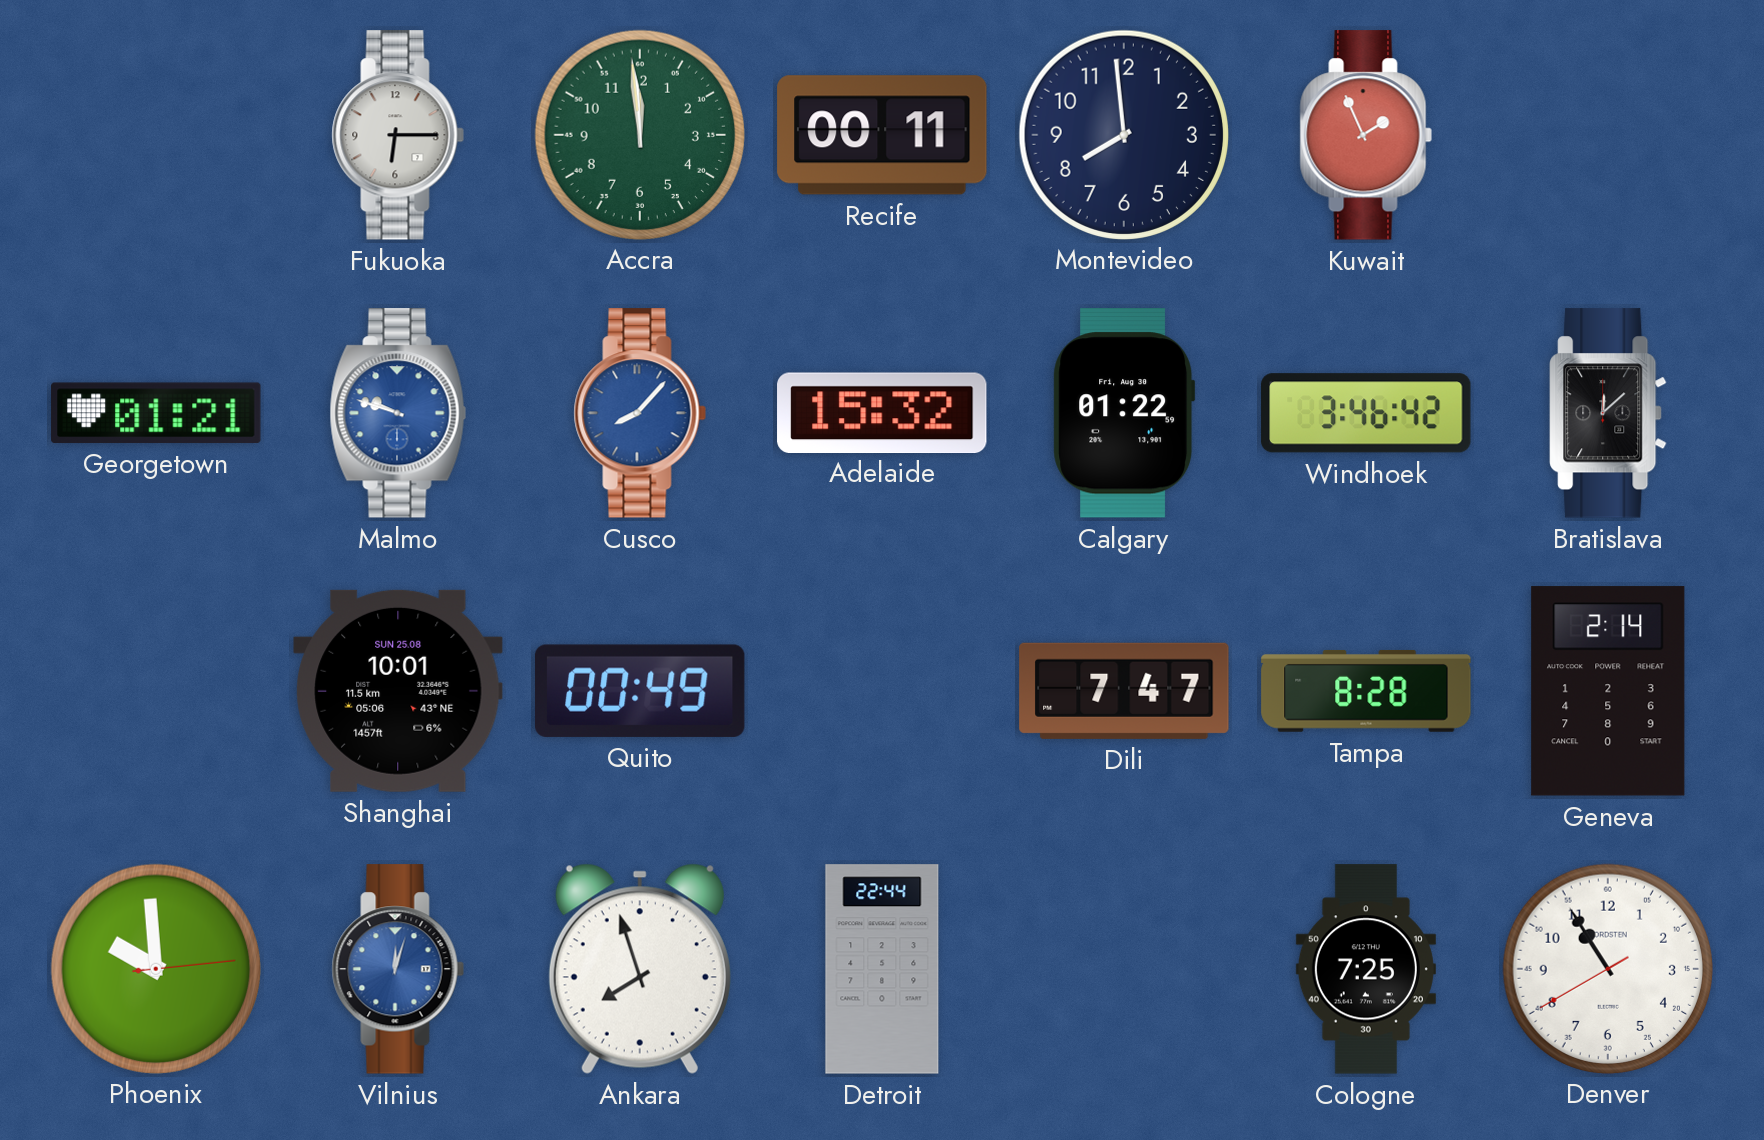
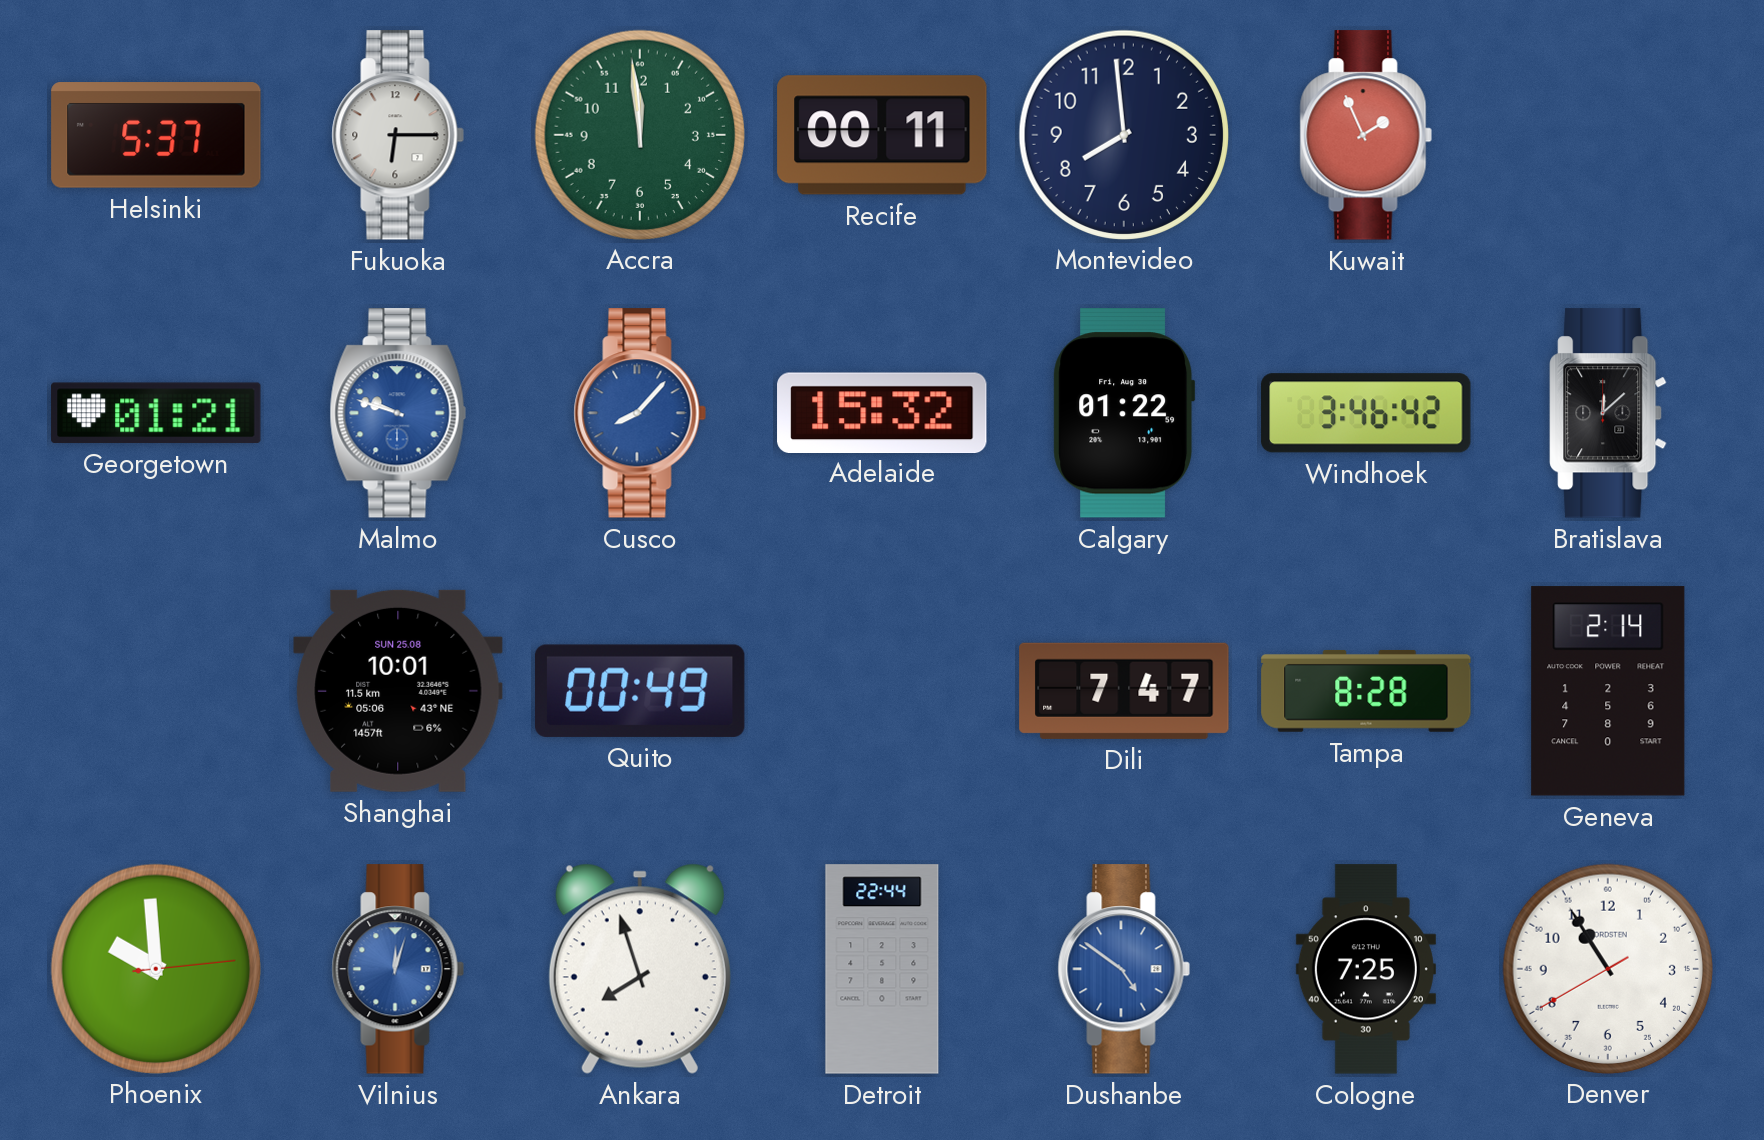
Helsinki: none -> 5:37
Dushanbe: none -> 4:51
